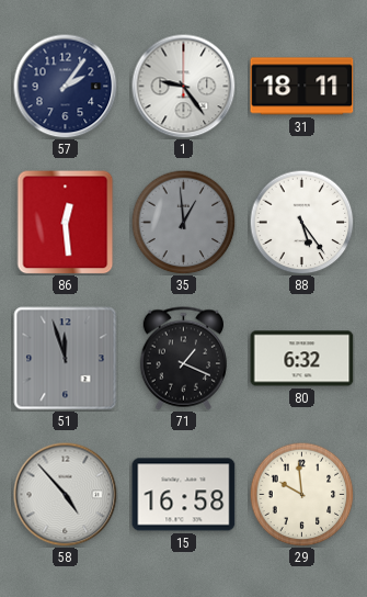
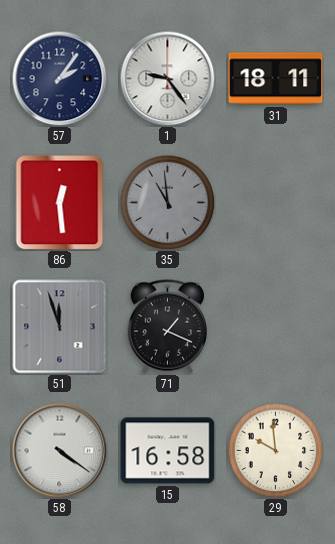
35: 12:59 -> 10:59
88: 5:24 -> none
80: 6:32 -> none
58: 4:53 -> 4:21
